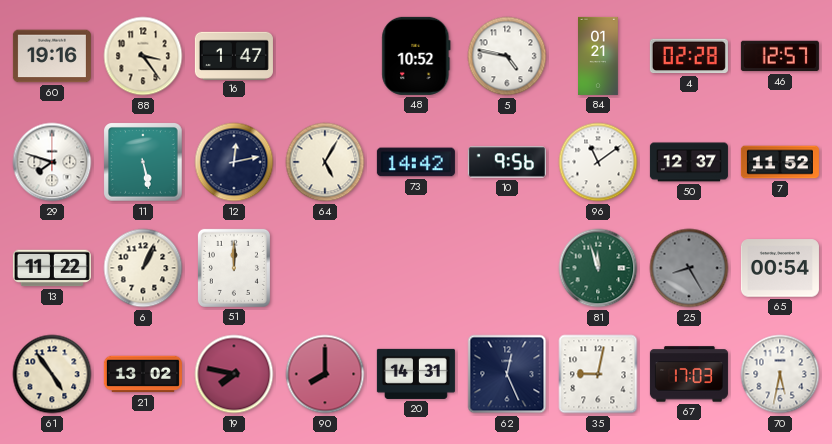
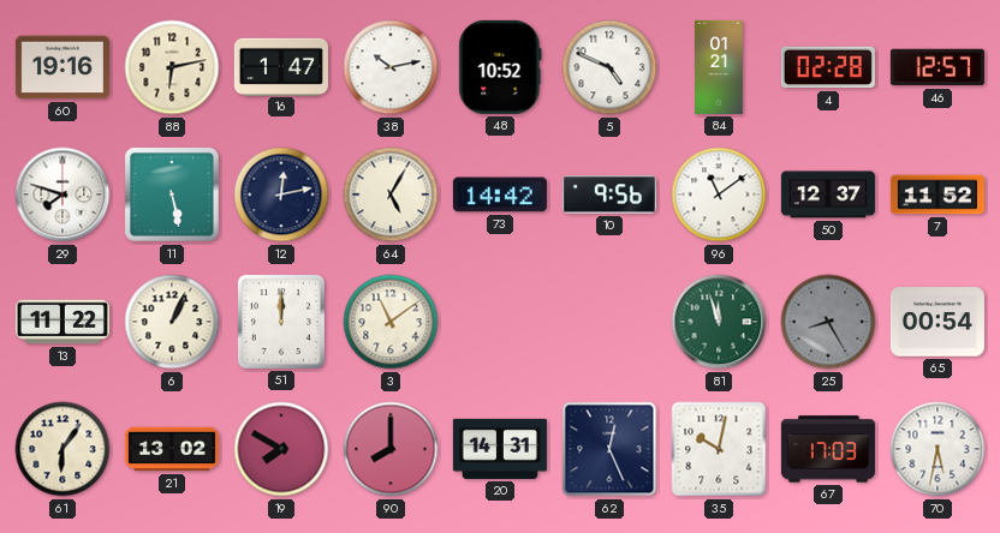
88: 3:24 -> 6:13
38: none -> 10:13
5: 4:47 -> 4:49
3: none -> 11:09
61: 4:54 -> 6:06
19: 7:47 -> 7:50
35: 9:02 -> 10:02
